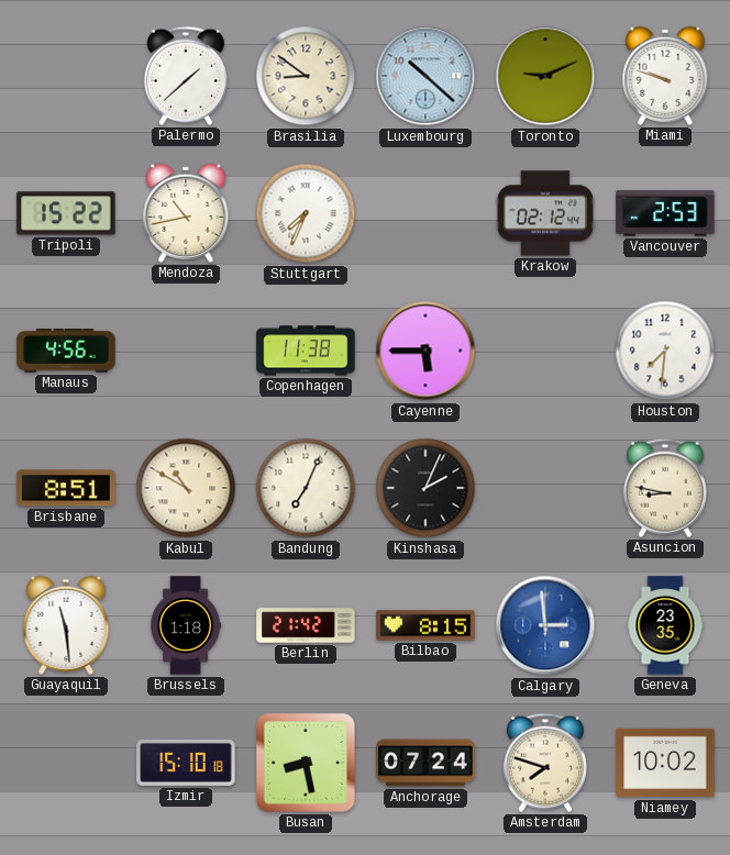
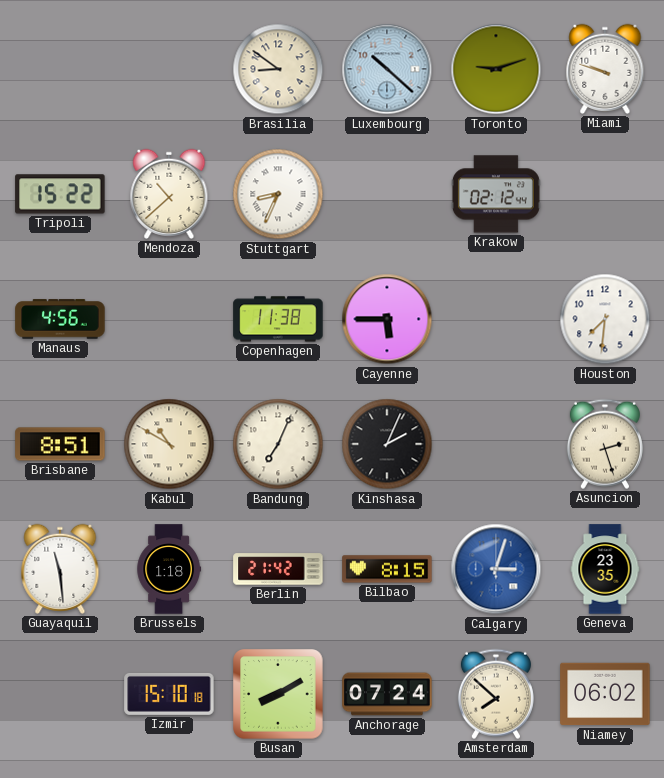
Palermo: 1:38 -> none
Toronto: 9:11 -> 9:12
Mendoza: 10:43 -> 10:38
Stuttgart: 7:34 -> 8:34
Vancouver: 2:53 -> none
Asuncion: 8:47 -> 2:27
Calgary: 2:59 -> 3:03
Busan: 8:28 -> 8:10
Amsterdam: 7:48 -> 7:52
Niamey: 10:02 -> 06:02
